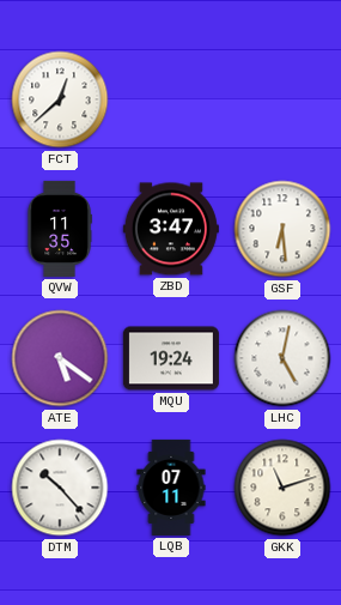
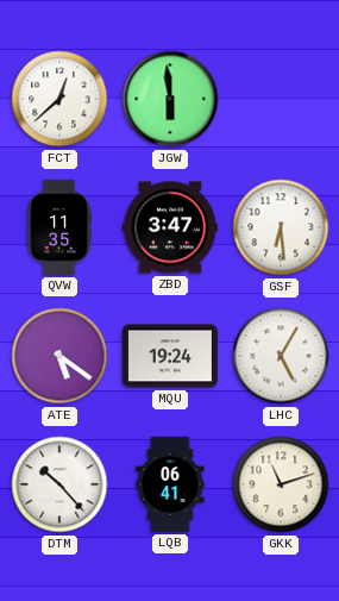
JGW: none -> 5:59
LHC: 5:02 -> 5:05
LQB: 07:11 -> 06:41
